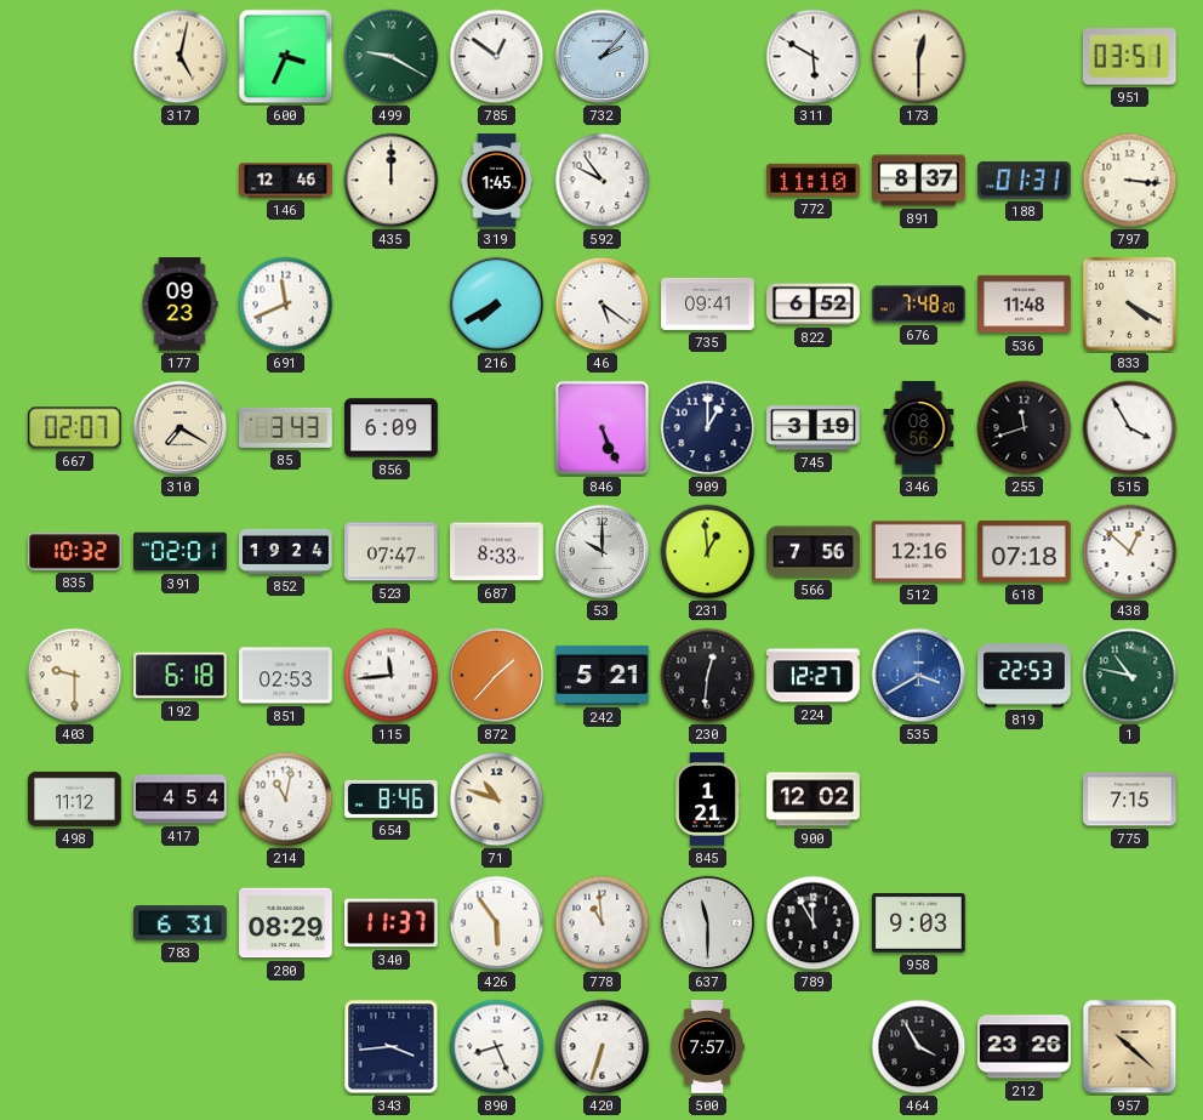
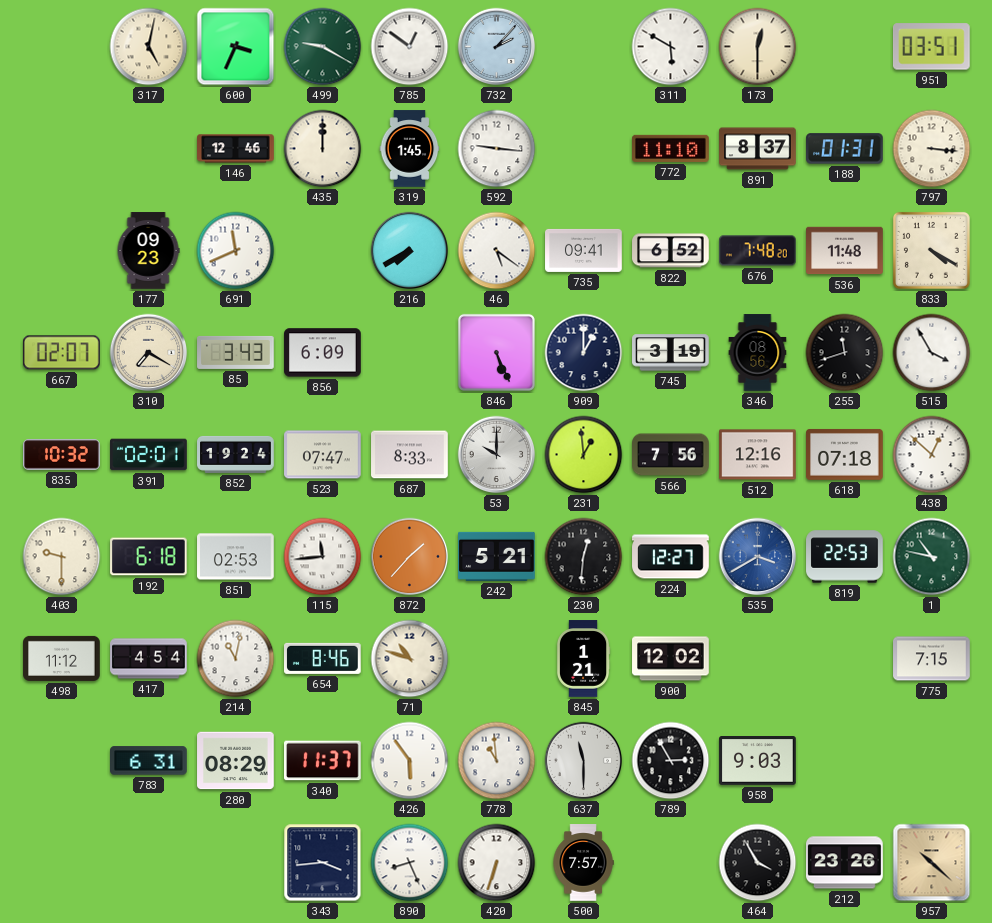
592: 9:54 -> 9:16
789: 11:55 -> 2:55
